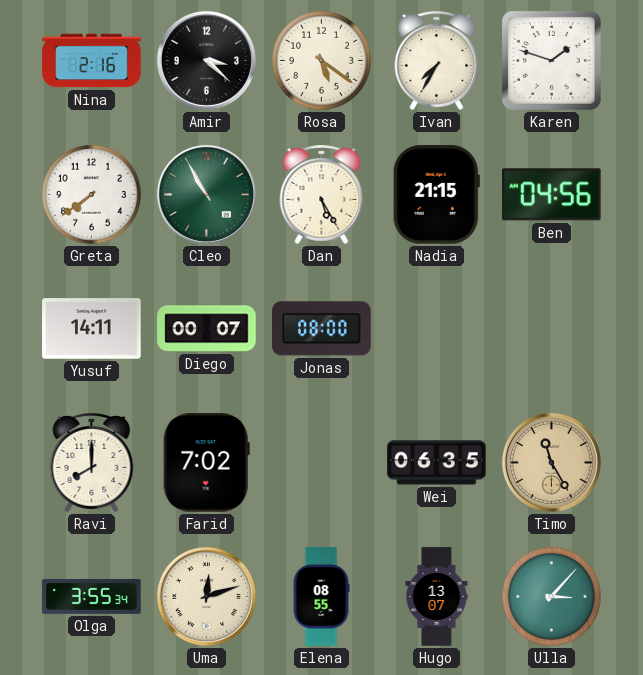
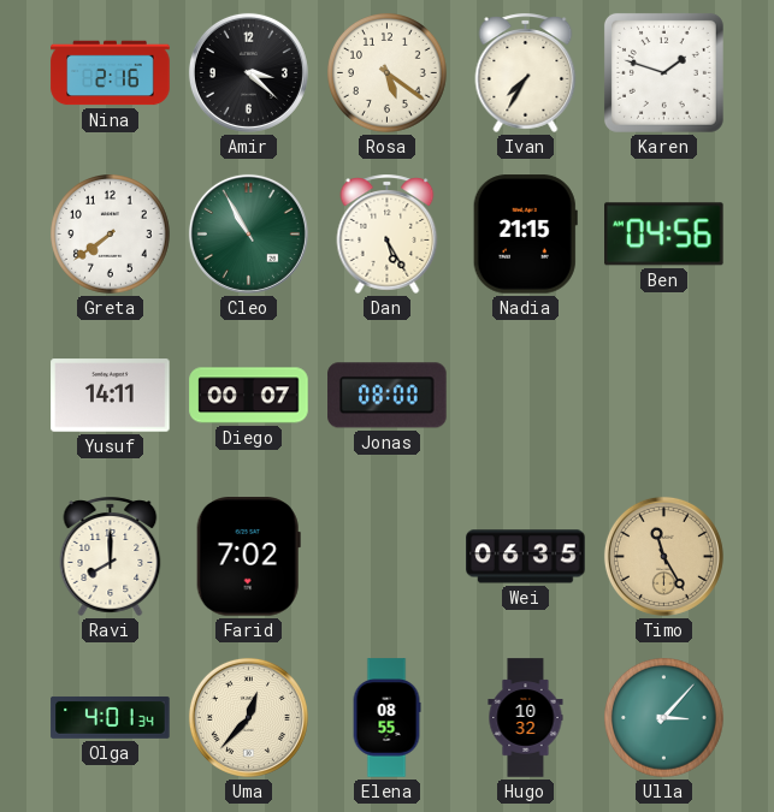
Olga: 3:55 -> 4:01
Uma: 12:12 -> 12:37
Hugo: 13:07 -> 10:32
